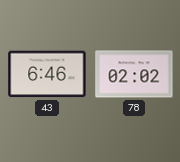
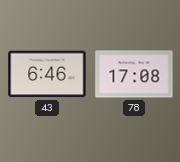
78: 02:02 -> 17:08
